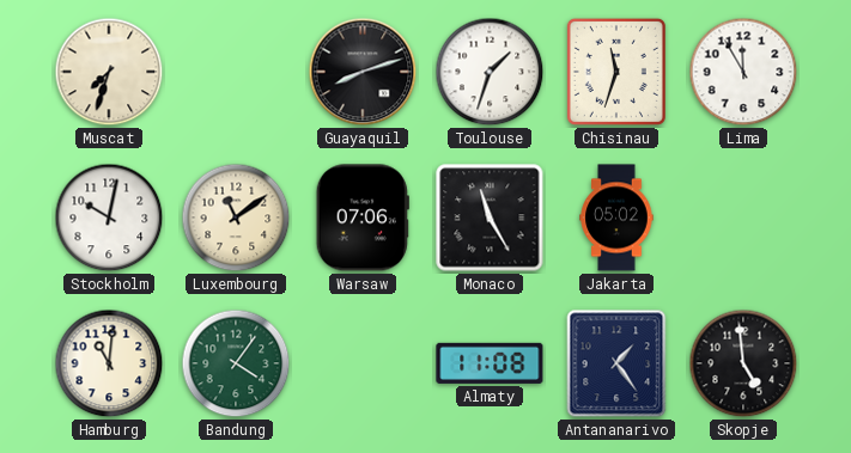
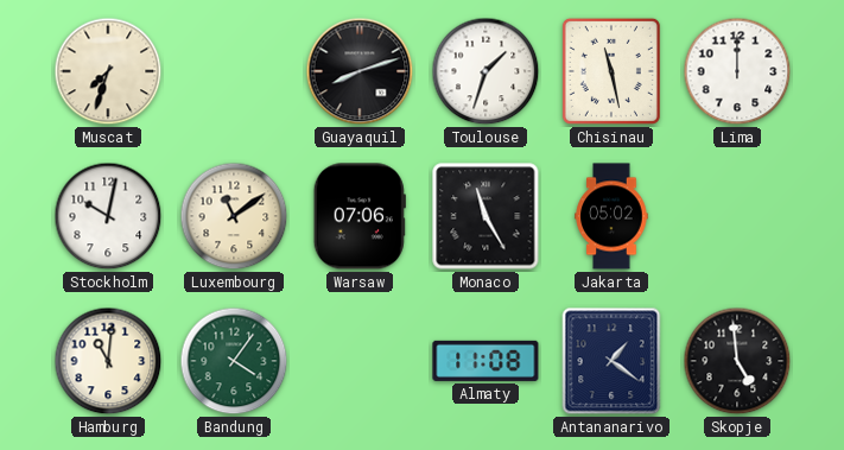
Chisinau: 11:33 -> 11:28
Lima: 11:55 -> 12:00
Antananarivo: 1:24 -> 1:21
